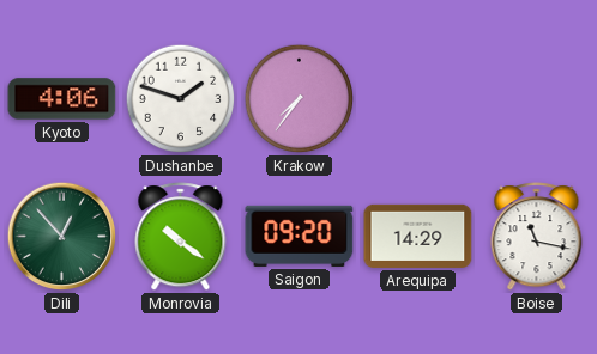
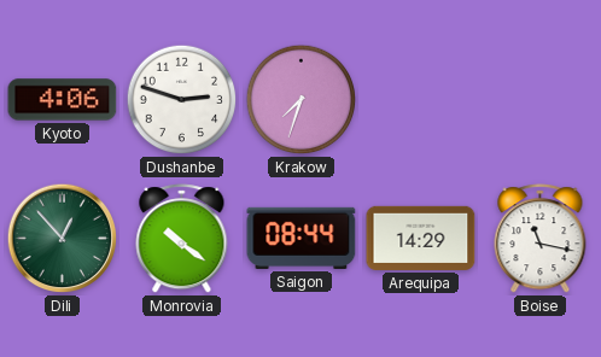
Dushanbe: 1:48 -> 2:48
Krakow: 7:36 -> 7:33
Saigon: 09:20 -> 08:44
